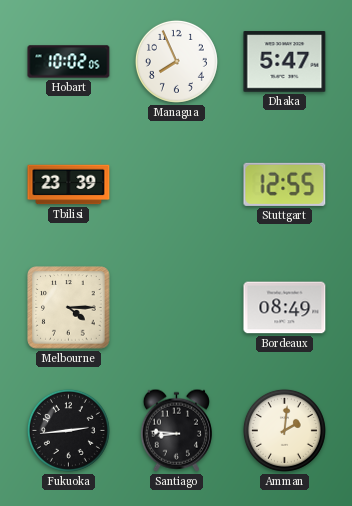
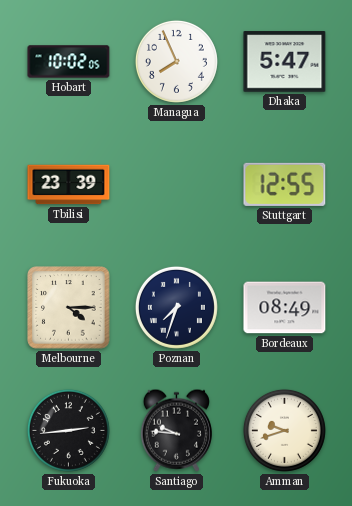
Poznan: none -> 7:33
Santiago: 8:46 -> 9:46
Amman: 2:01 -> 9:42
